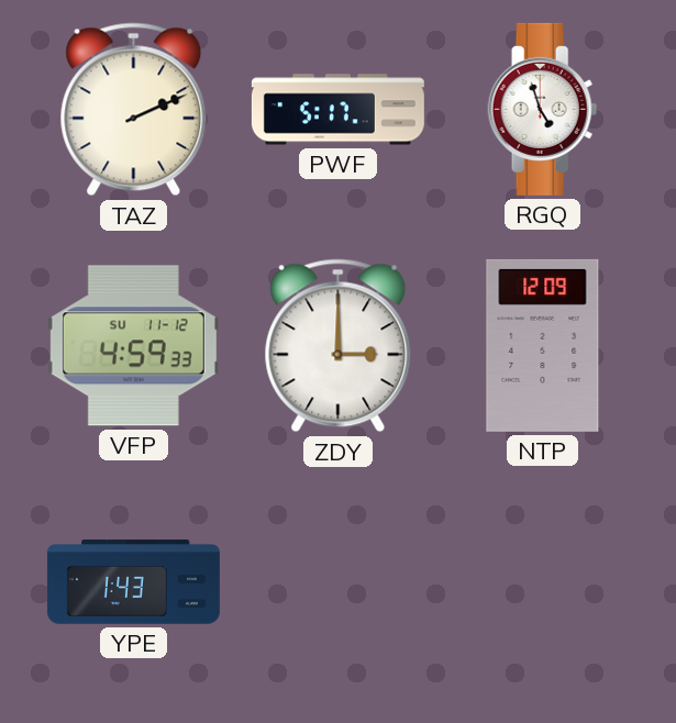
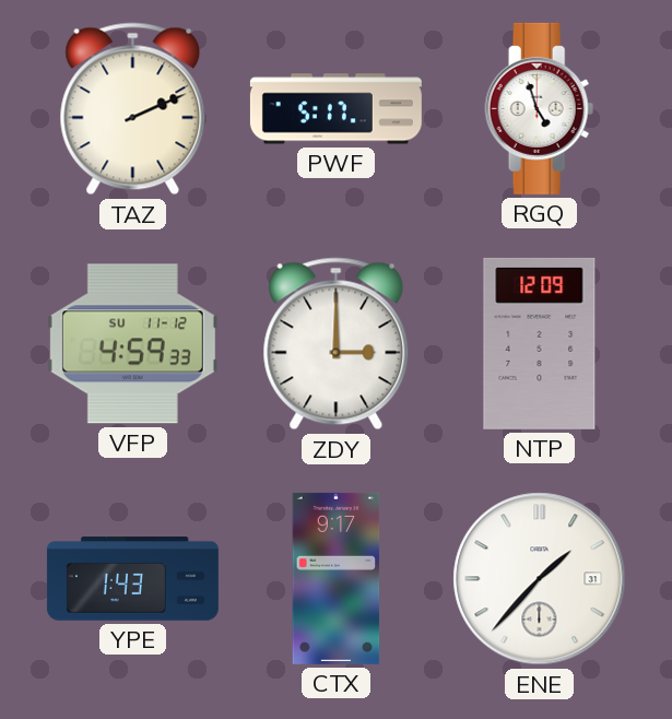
CTX: none -> 9:17
ENE: none -> 1:37
